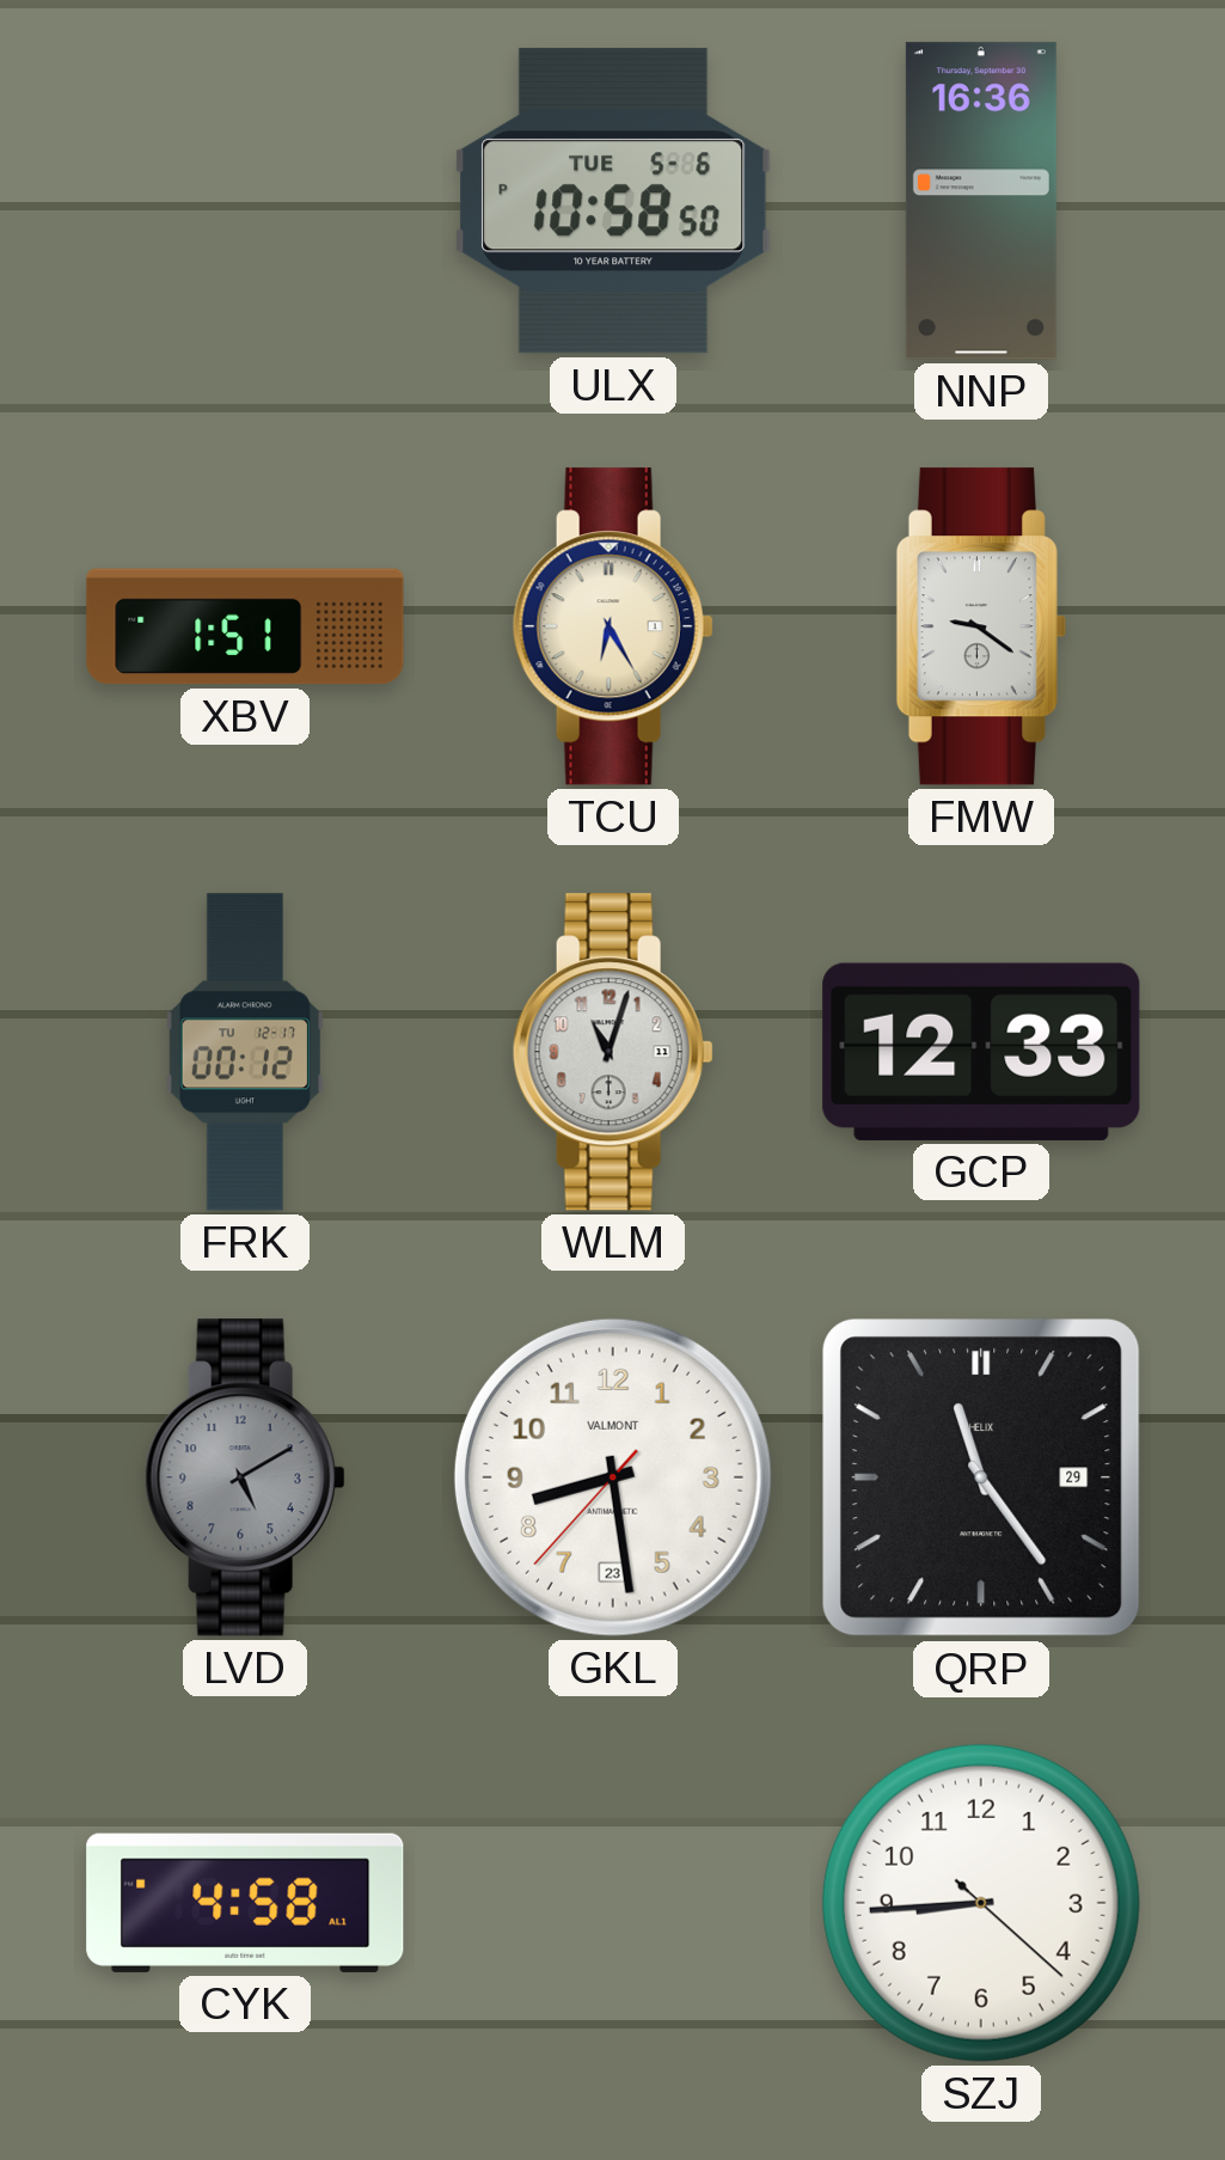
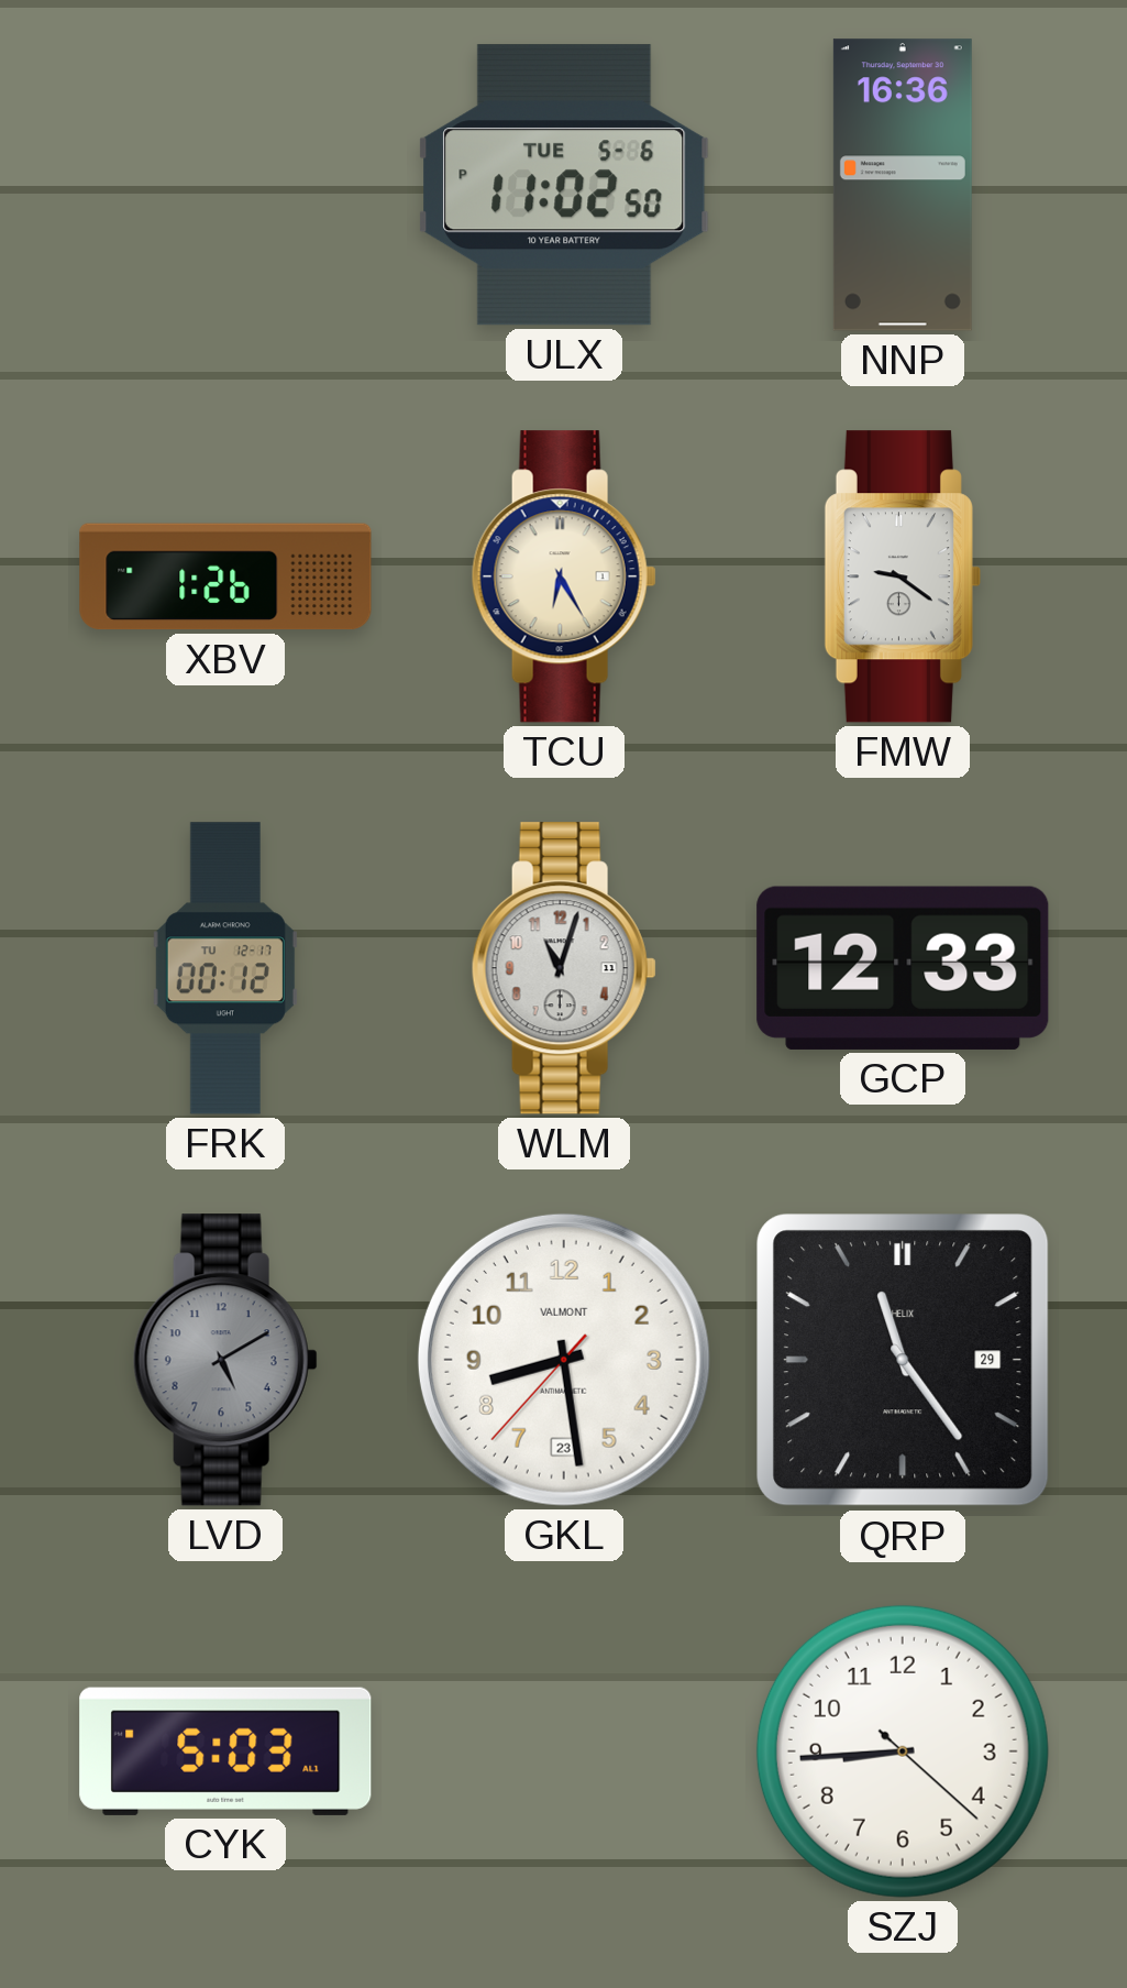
ULX: 10:58 -> 11:02
XBV: 1:51 -> 1:26
CYK: 4:58 -> 5:03
